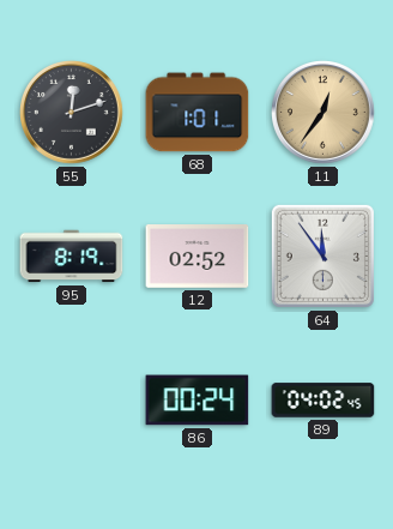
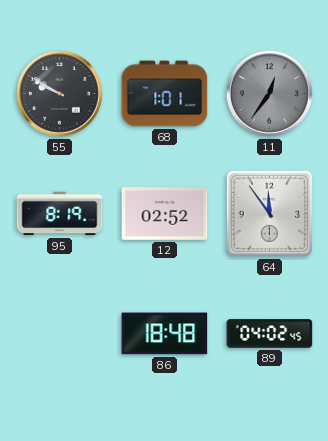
55: 12:12 -> 9:50
11 dial: champagne -> grey
86: 00:24 -> 18:48
